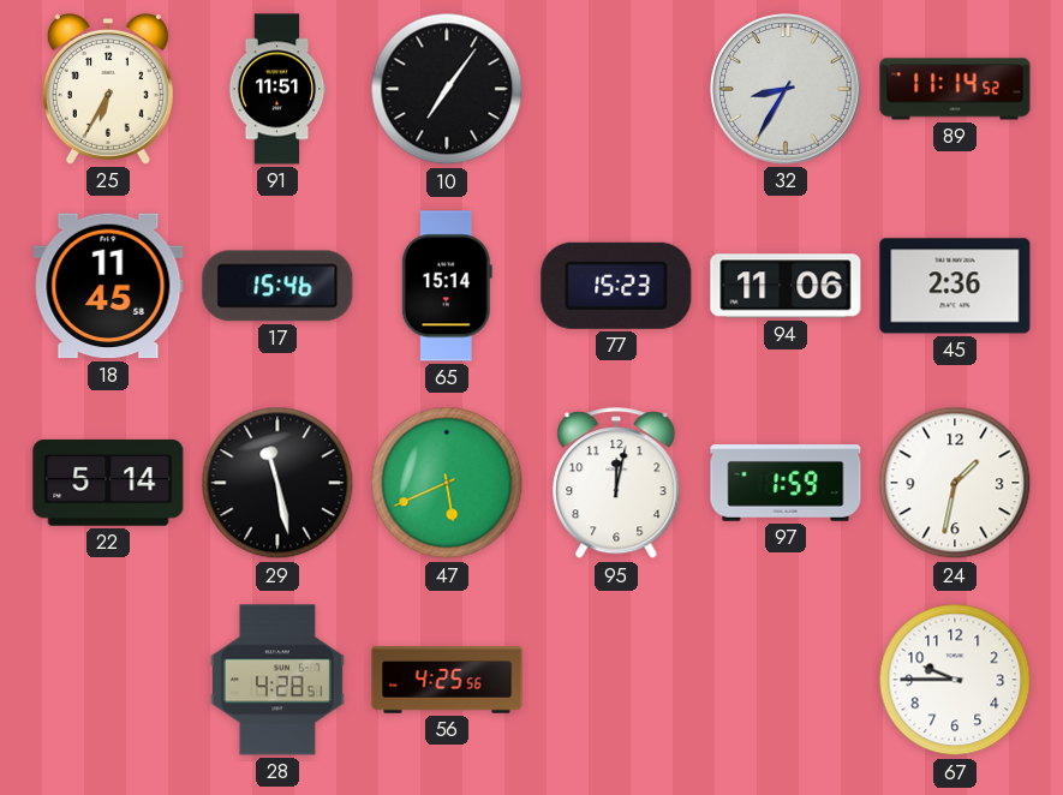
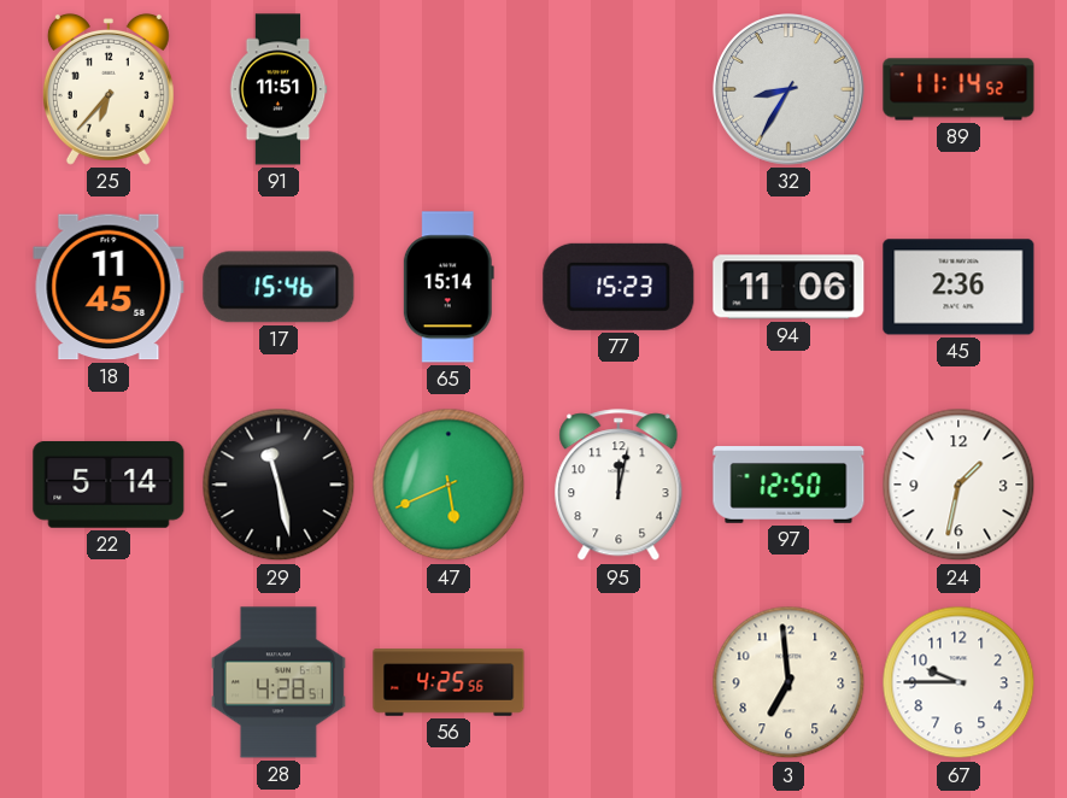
25: 6:35 -> 6:37
10: 7:06 -> none
97: 1:59 -> 12:50
3: none -> 6:59
